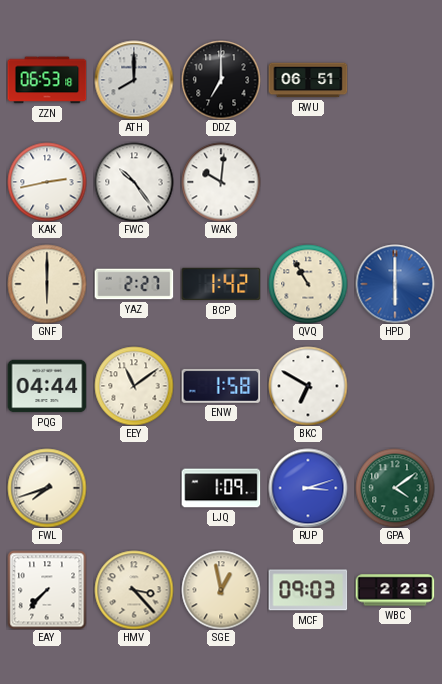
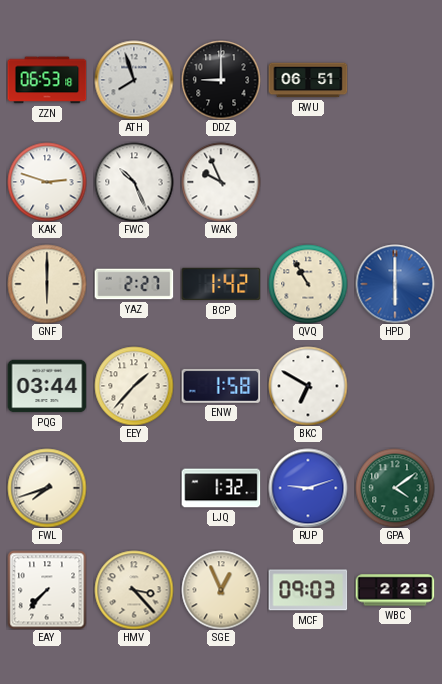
ATH: 8:00 -> 7:57
DDZ: 7:00 -> 9:00
KAK: 2:43 -> 2:48
FWC: 10:24 -> 10:26
WAK: 10:01 -> 9:56
PQG: 04:44 -> 03:44
EEY: 11:09 -> 1:37
LJQ: 1:09 -> 1:32
RUP: 3:12 -> 9:12
SGE: 12:58 -> 12:56
